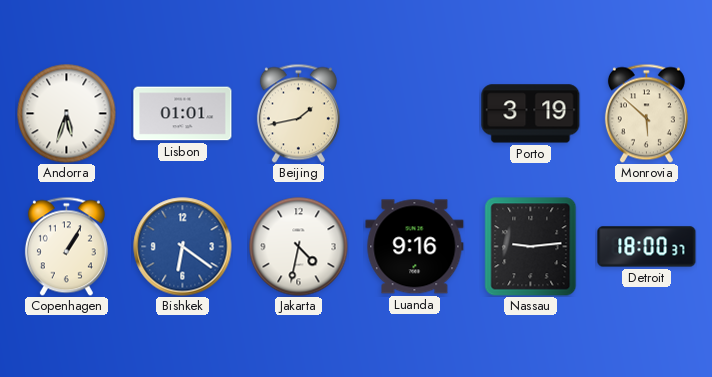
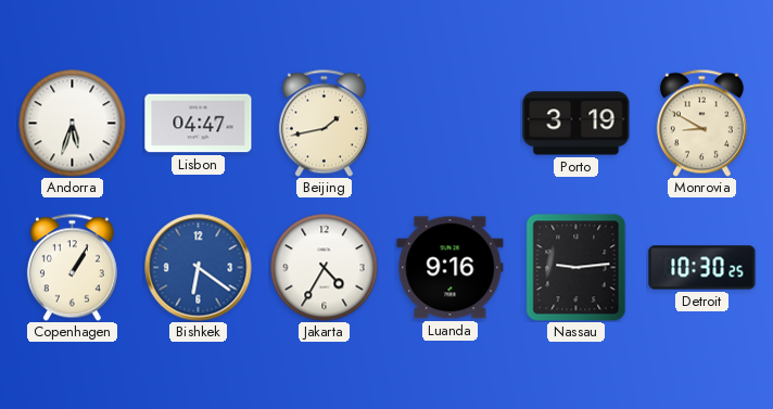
Lisbon: 01:01 -> 04:47
Monrovia: 5:52 -> 8:50
Jakarta: 4:32 -> 4:35
Detroit: 18:00 -> 10:30
